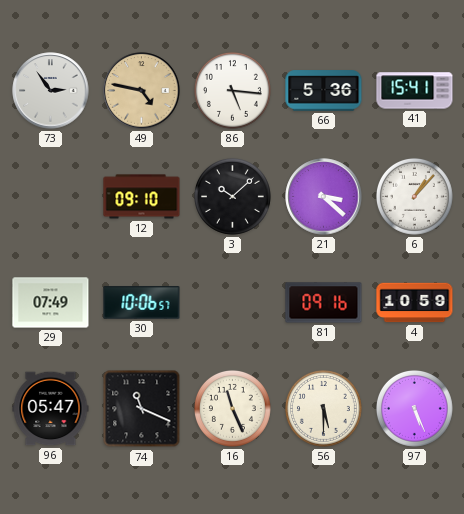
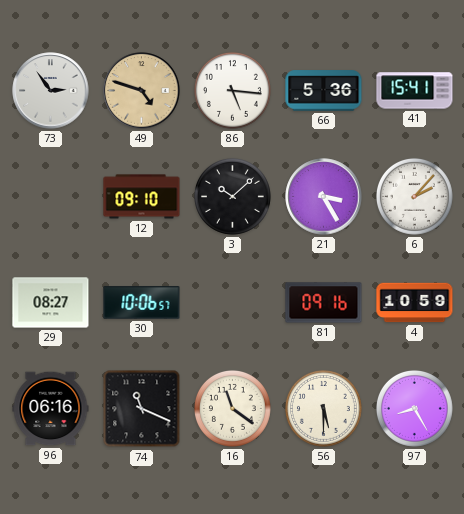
49: 4:47 -> 4:48
21: 3:22 -> 3:25
6: 1:07 -> 2:07
29: 07:49 -> 08:27
96: 05:47 -> 06:16
16: 11:26 -> 11:21
97: 5:26 -> 8:25
